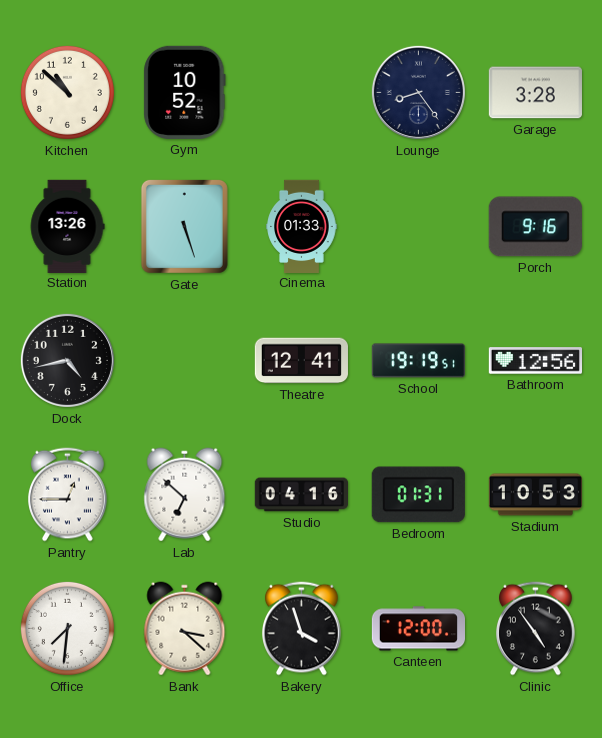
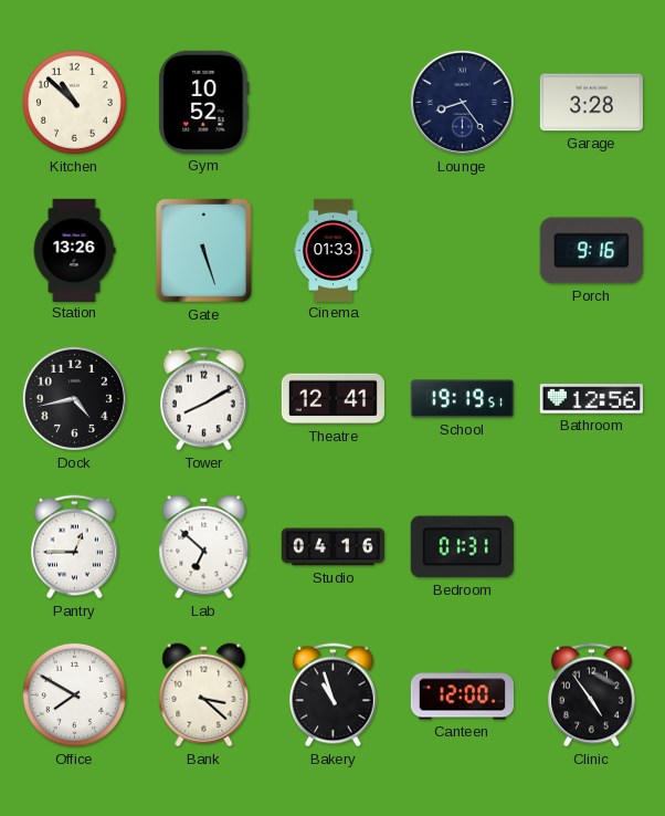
Tower: none -> 8:10
Stadium: 10:53 -> none
Office: 7:31 -> 7:50
Bakery: 3:57 -> 10:57
